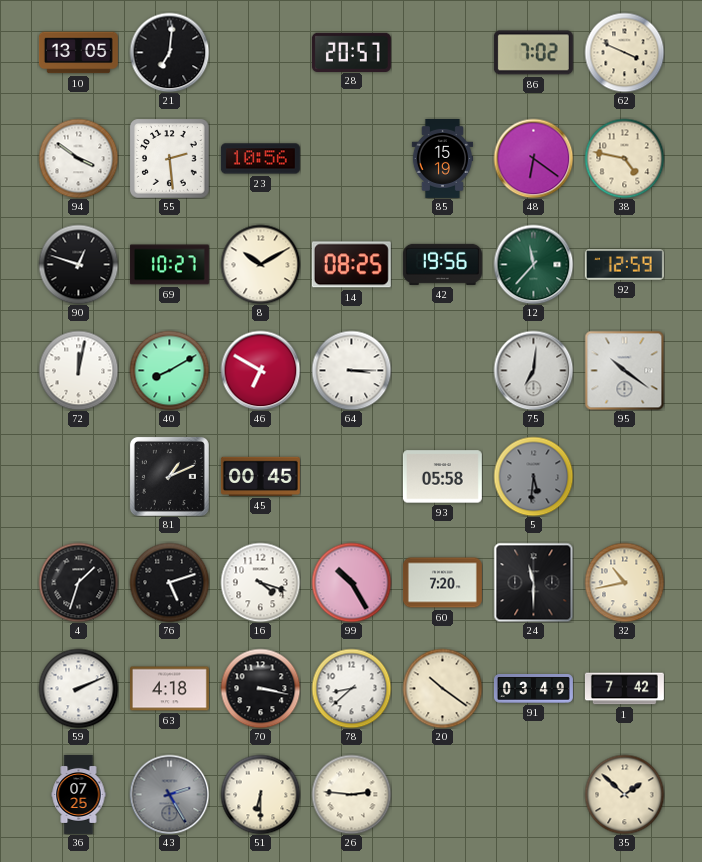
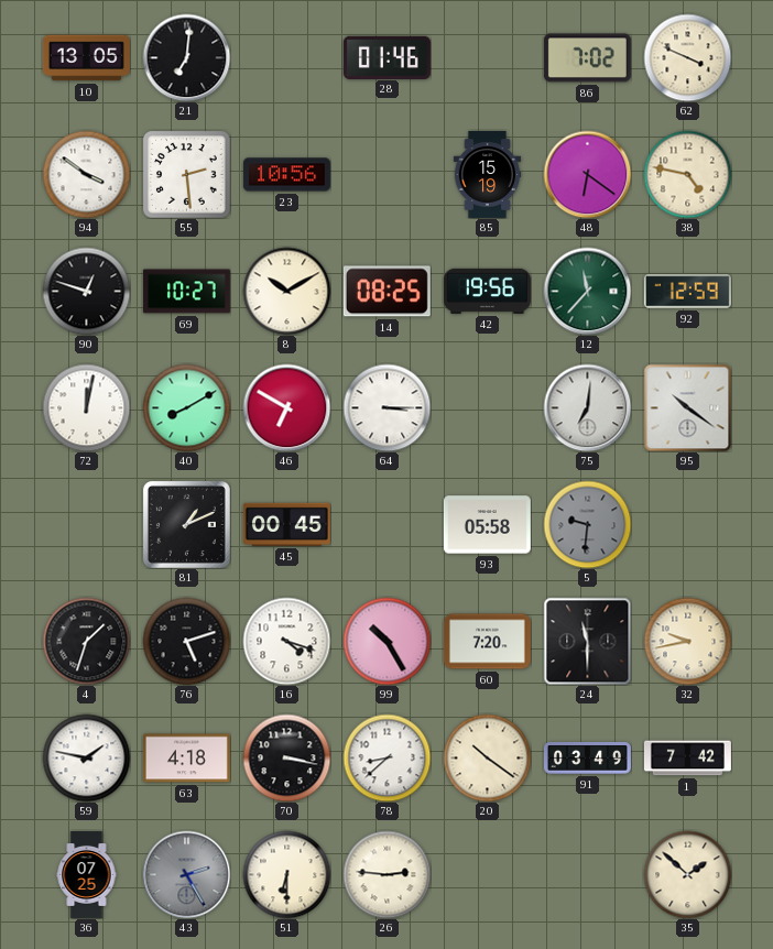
28: 20:57 -> 01:46
5: 5:31 -> 9:31
32: 10:43 -> 9:43
59: 2:11 -> 1:47
